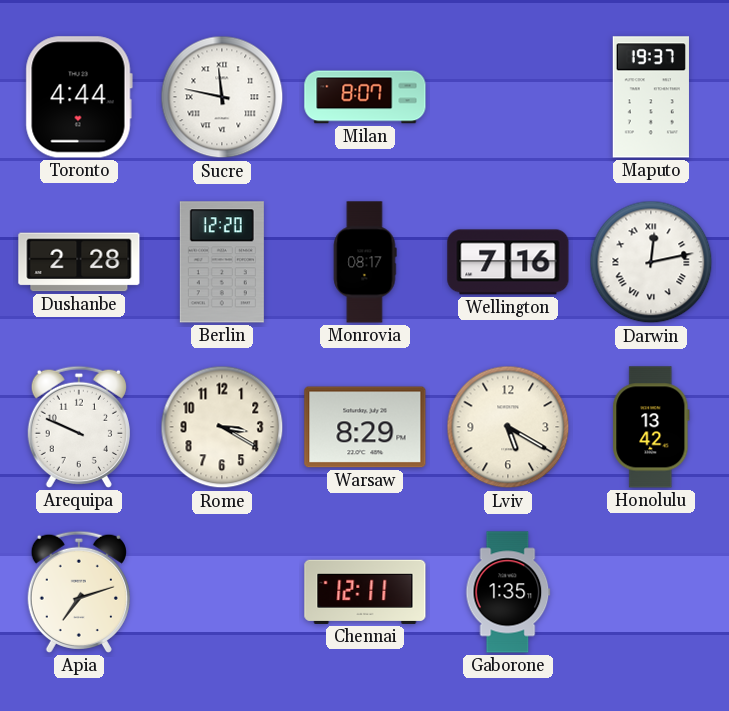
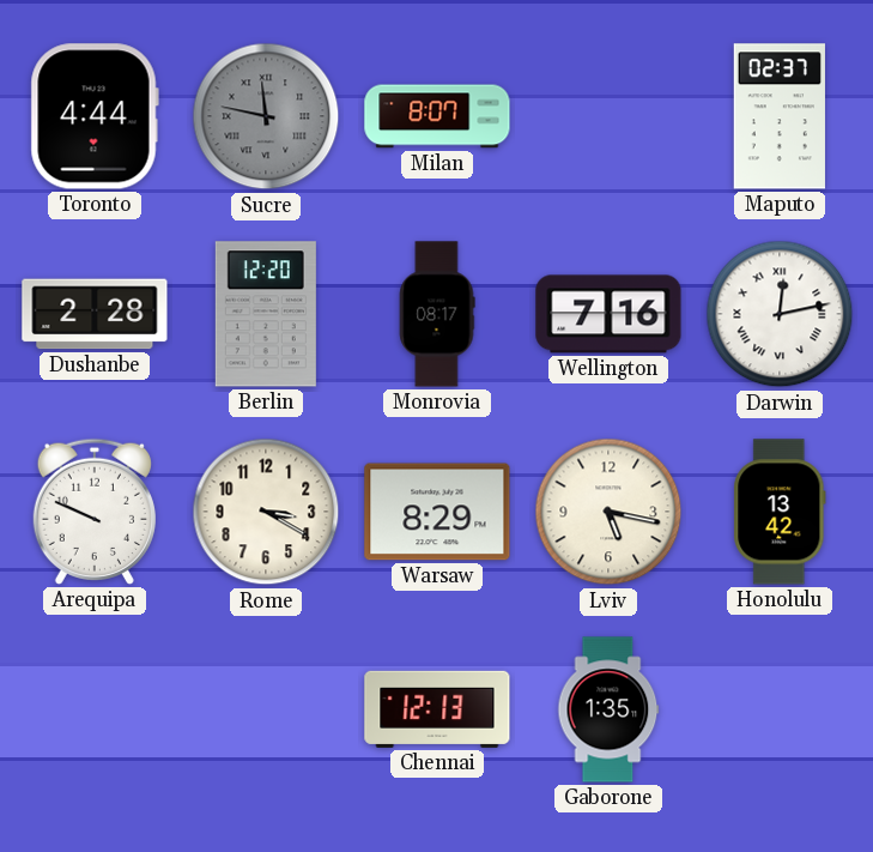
Sucre dial: white -> grey
Maputo: 19:37 -> 02:37
Lviv: 5:20 -> 5:17
Apia: 7:12 -> none
Chennai: 12:11 -> 12:13
